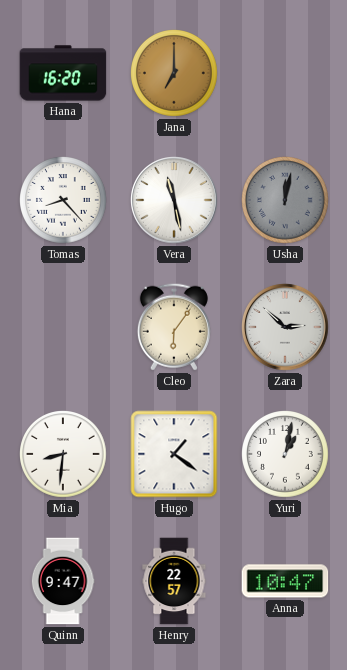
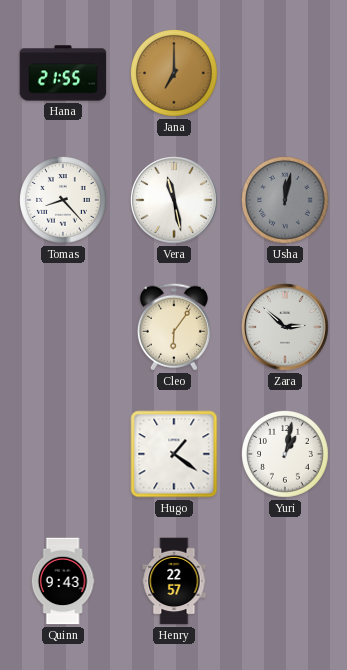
Hana: 16:20 -> 21:55
Mia: 8:31 -> none
Quinn: 9:47 -> 9:43
Anna: 10:47 -> none
